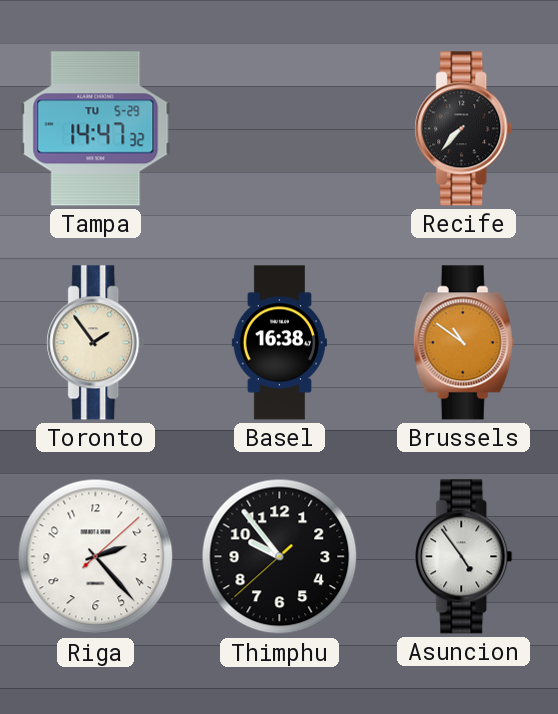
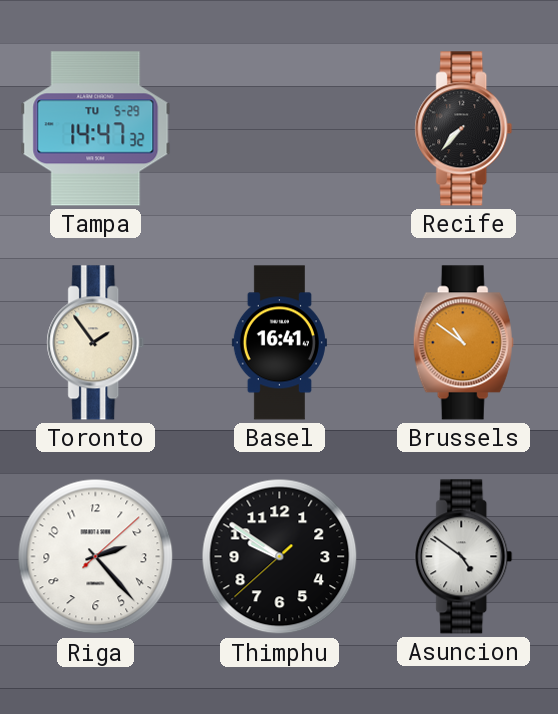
Basel: 16:38 -> 16:41
Thimphu: 9:53 -> 9:50
Asuncion: 4:54 -> 4:51
